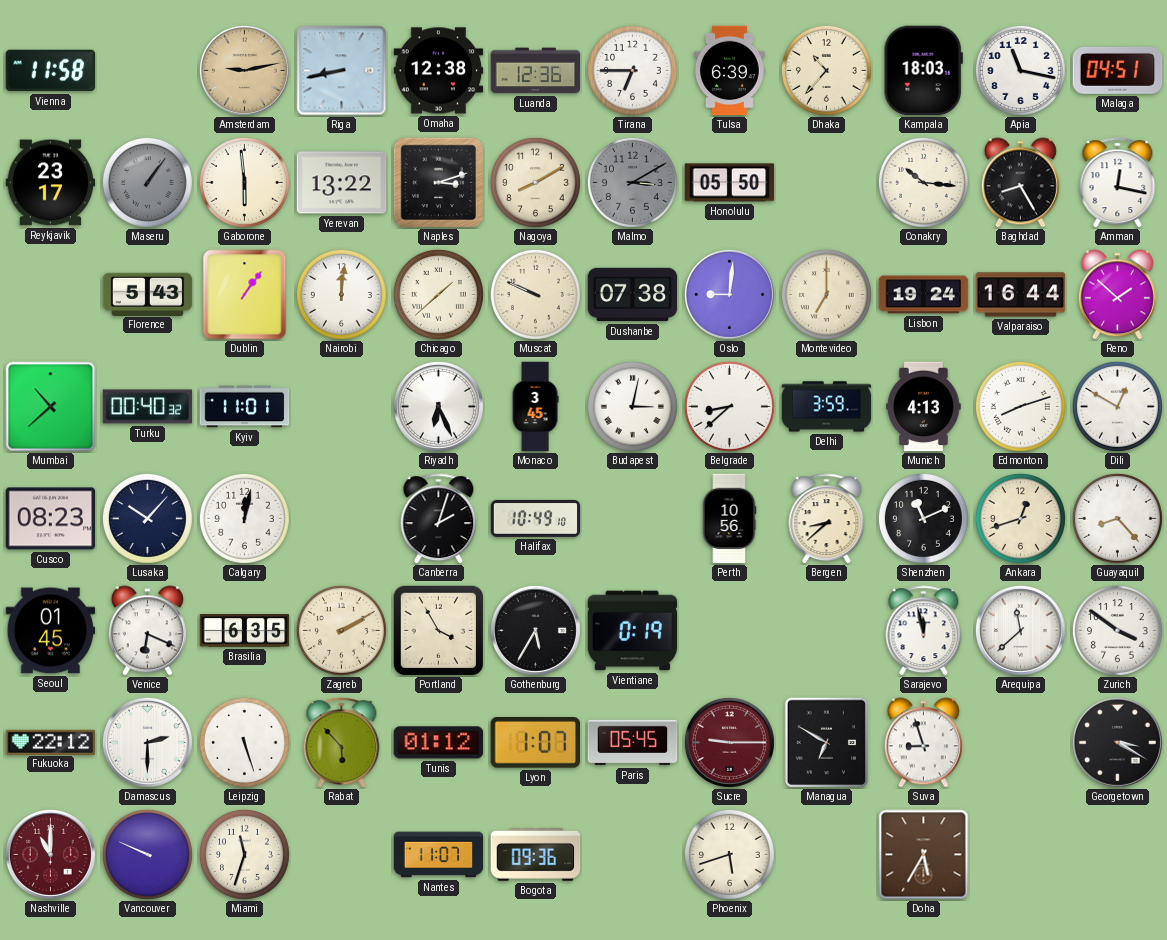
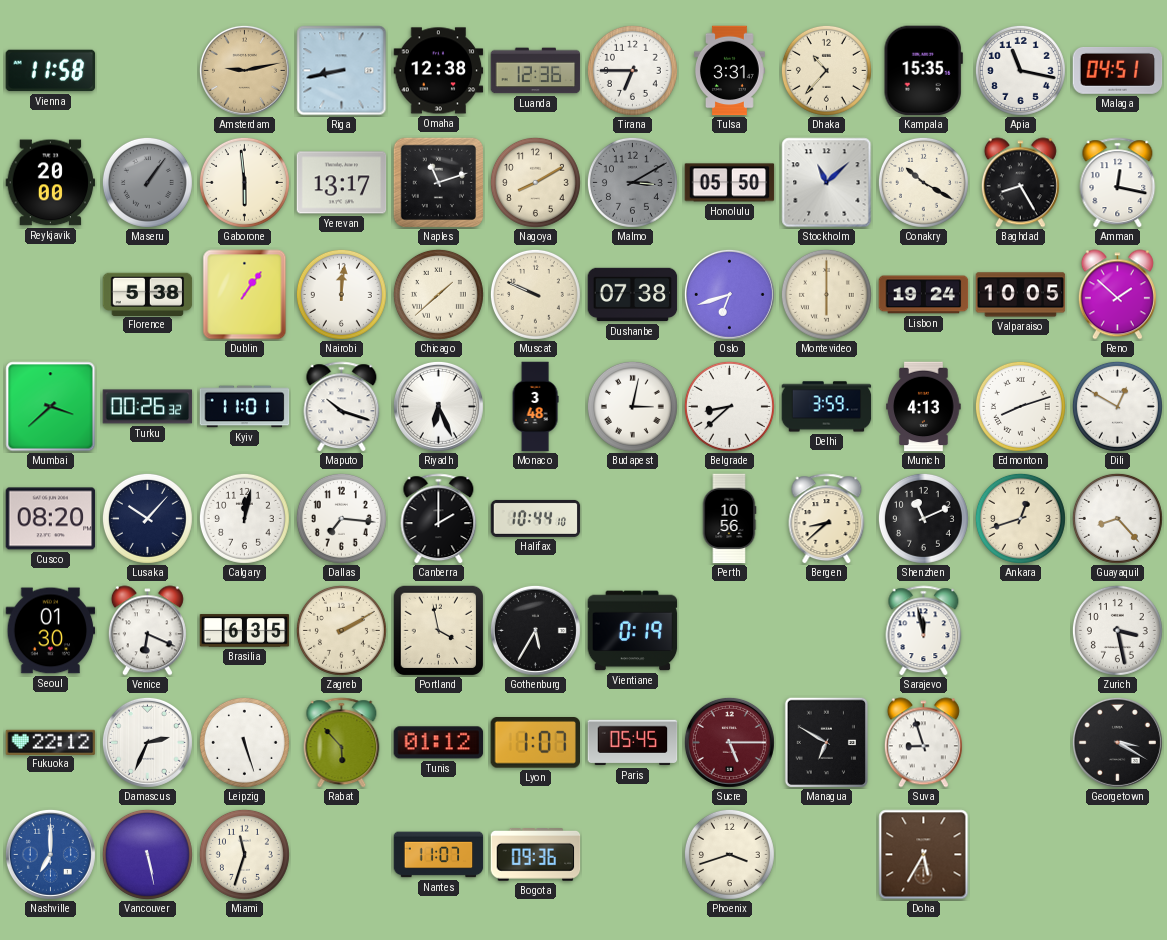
Tulsa: 6:39 -> 3:31
Kampala: 18:03 -> 15:35
Reykjavik: 23:17 -> 20:00
Yerevan: 13:22 -> 13:17
Naples: 3:12 -> 11:12
Stockholm: none -> 11:08
Conakry: 10:16 -> 10:20
Florence: 5:43 -> 5:38
Oslo: 9:01 -> 6:42
Montevideo: 7:00 -> 6:00
Valparaiso: 16:44 -> 10:05
Mumbai: 10:38 -> 3:38
Turku: 00:40 -> 00:26
Maputo: none -> 10:18
Monaco: 3:45 -> 3:48
Cusco: 08:23 -> 08:20
Dallas: none -> 7:16
Canberra: 2:03 -> 2:00
Halifax: 10:49 -> 10:44
Seoul: 01:45 -> 01:30
Portland: 3:55 -> 3:58
Arequipa: 11:38 -> none
Zurich: 3:51 -> 3:28
Damascus: 2:30 -> 2:34
Sucre: 9:15 -> 5:15
Nashville: 11:00 -> 7:00
Nashville dial: burgundy -> blue
Vancouver: 9:49 -> 5:28
Phoenix: 5:42 -> 3:42
